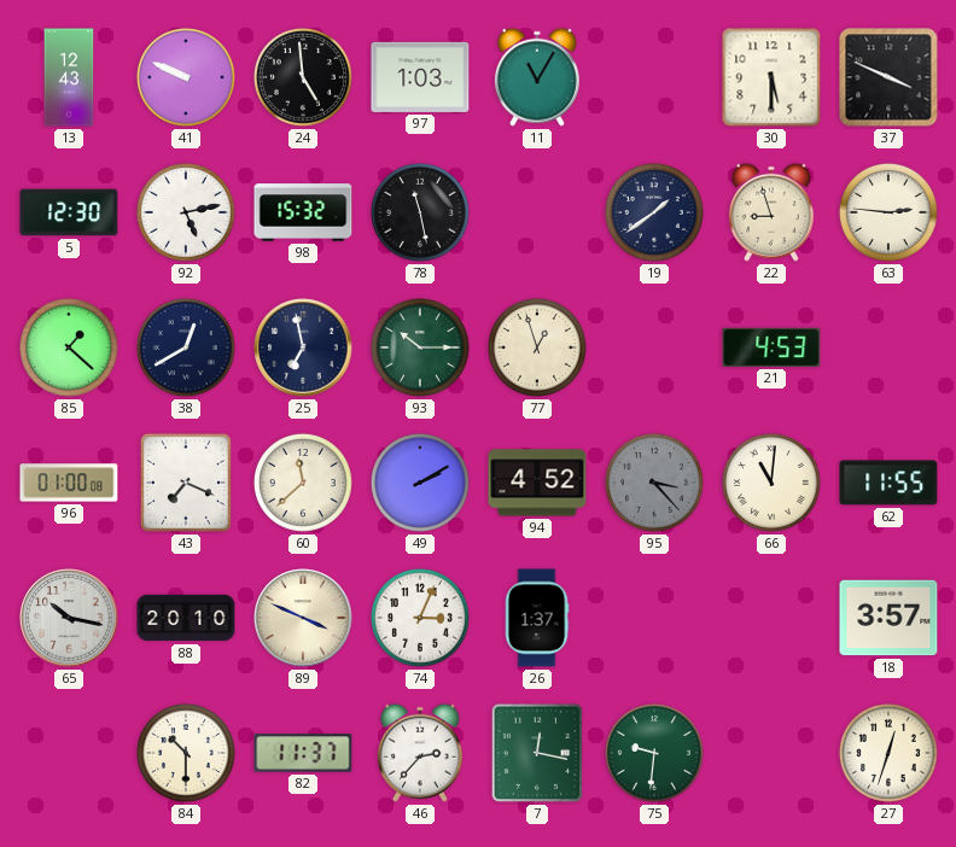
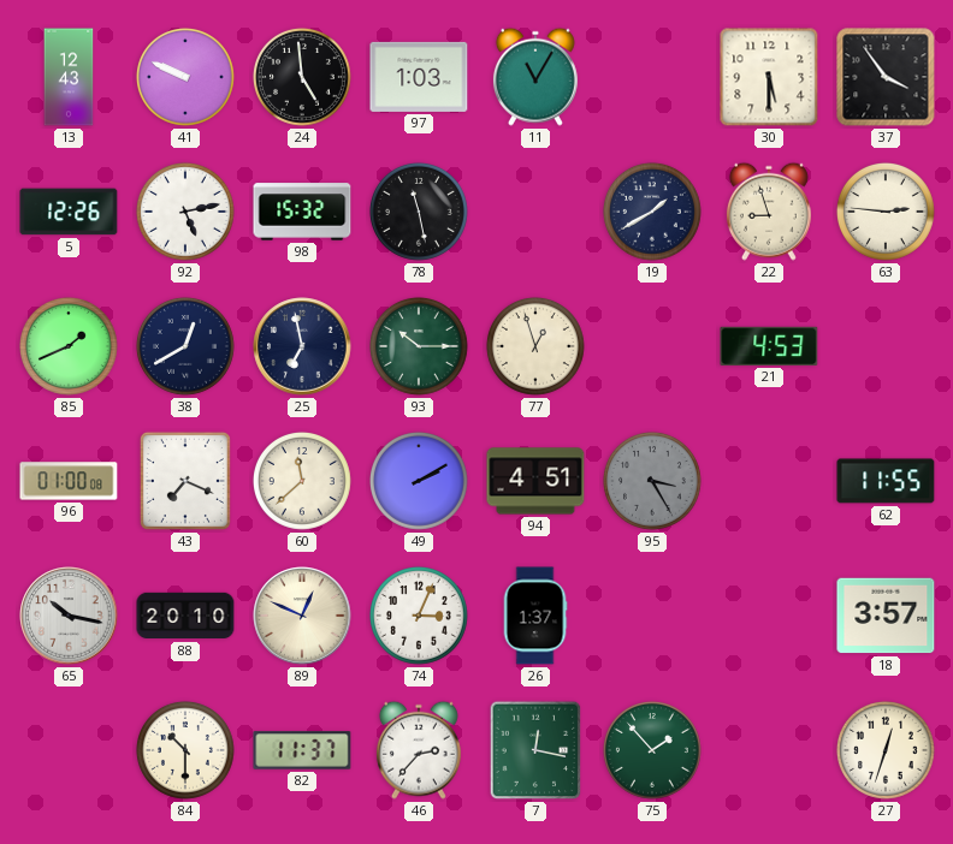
37: 3:49 -> 3:54
5: 12:30 -> 12:26
19: 1:39 -> 1:40
85: 1:22 -> 1:41
94: 4:52 -> 4:51
95: 3:23 -> 3:25
66: 11:01 -> none
89: 3:49 -> 12:49
75: 9:31 -> 1:53
